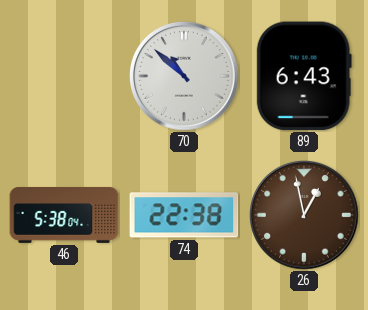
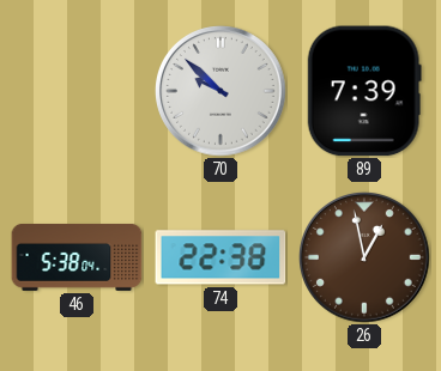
70: 10:52 -> 9:52
89: 6:43 -> 7:39
